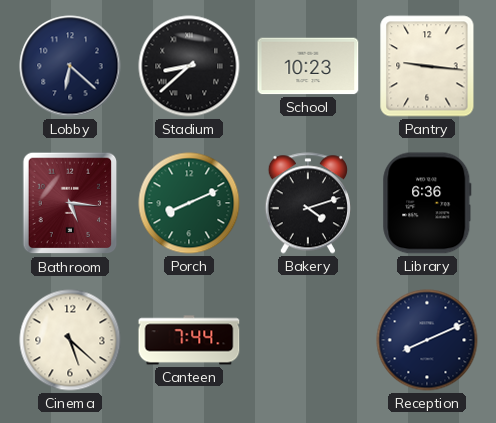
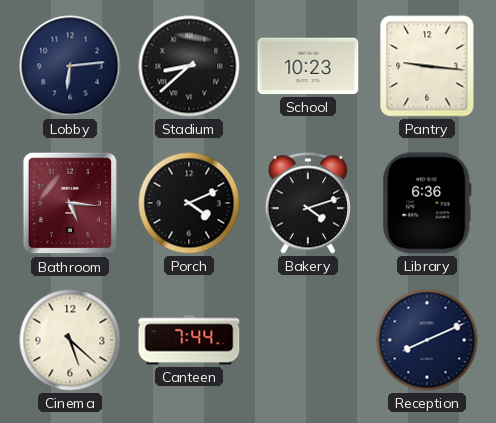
Lobby: 6:22 -> 6:14
Porch: 8:11 -> 4:11
Porch dial: green -> black
